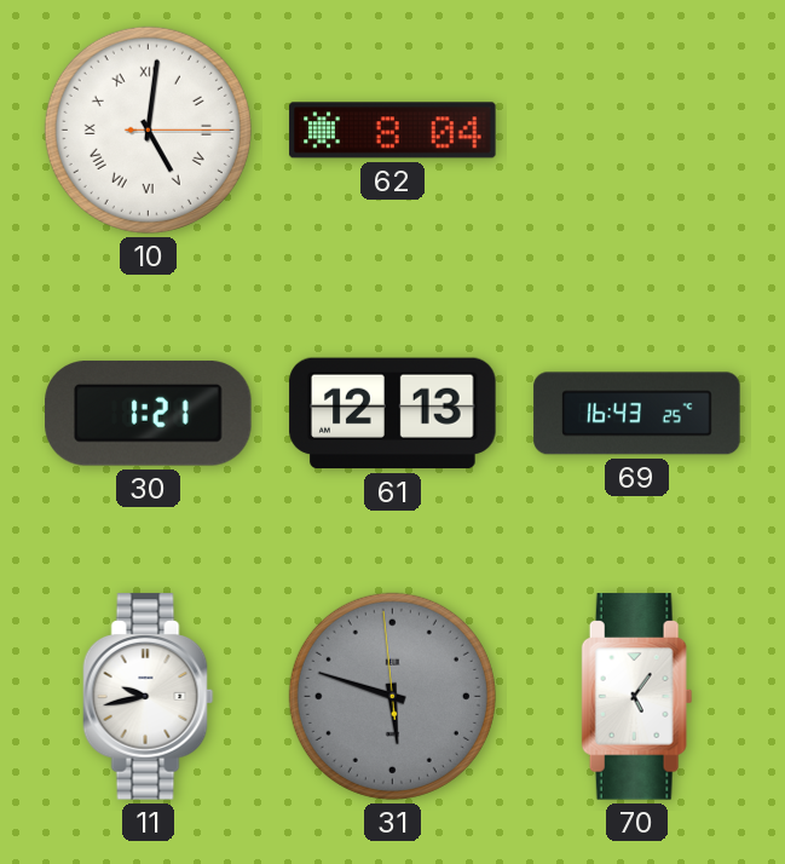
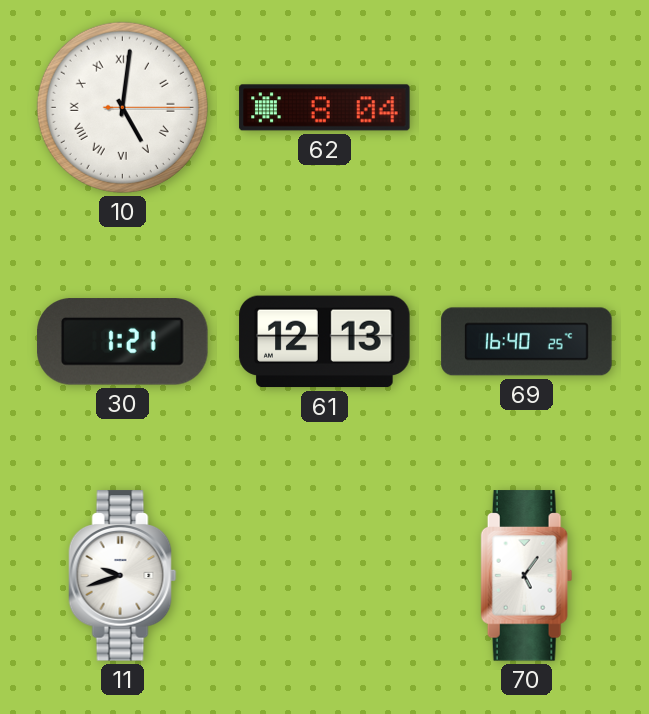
69: 16:43 -> 16:40
11: 9:43 -> 9:42
31: 5:47 -> none
